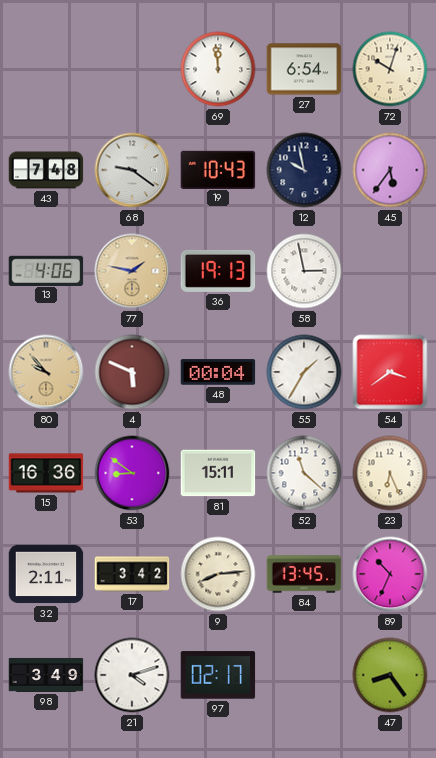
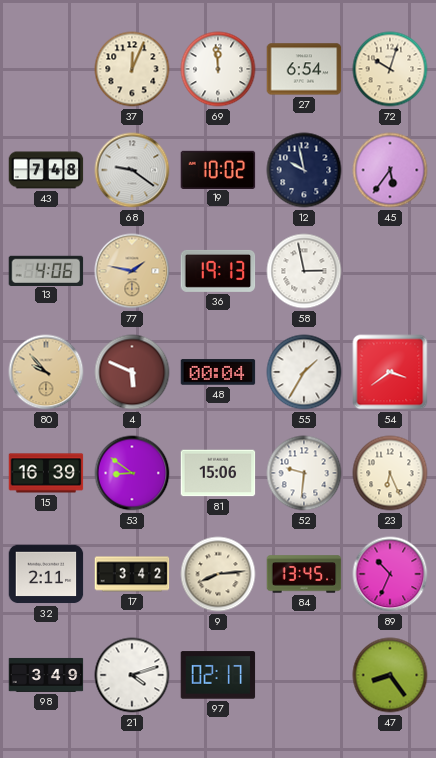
37: none -> 12:04
19: 10:43 -> 10:02
15: 16:36 -> 16:39
81: 15:11 -> 15:06
52: 11:22 -> 9:31
